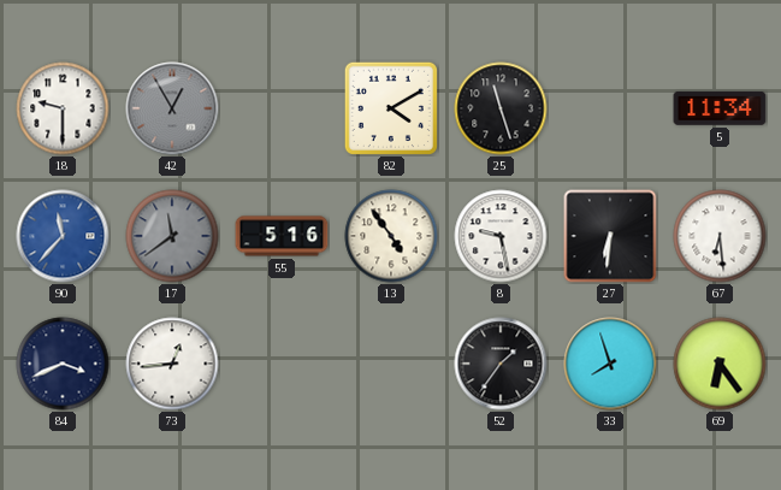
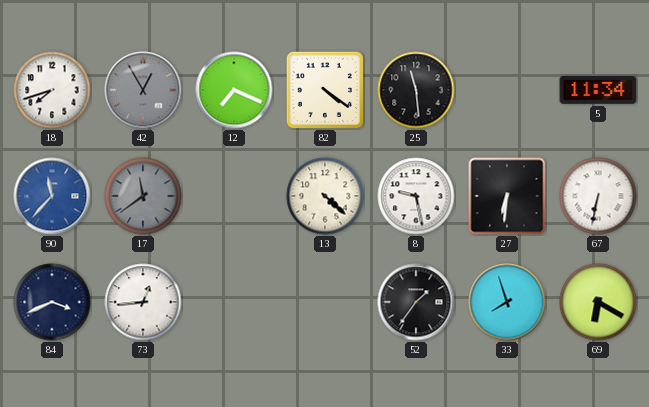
18: 9:30 -> 7:42
12: none -> 7:19
82: 4:10 -> 4:21
25: 11:27 -> 11:29
55: 5:16 -> none
13: 4:54 -> 4:22
67: 6:29 -> 6:32
69: 6:24 -> 6:20
